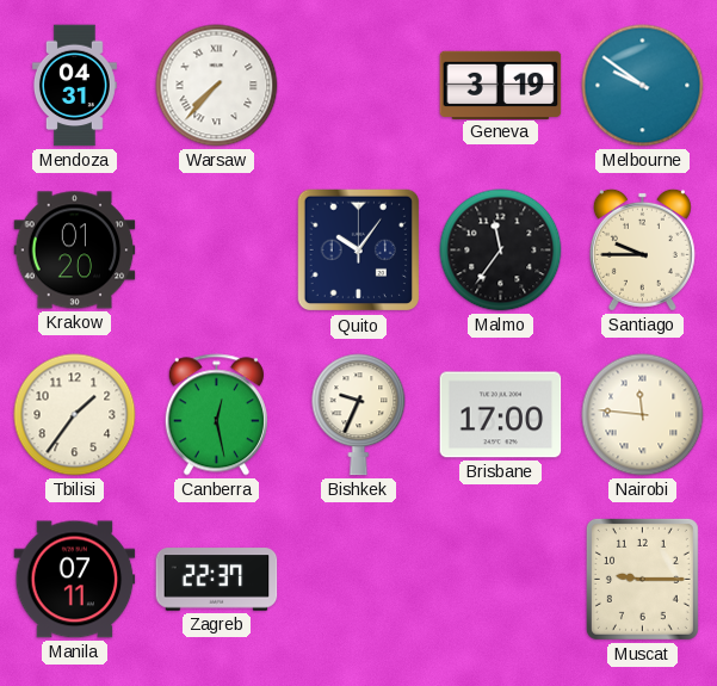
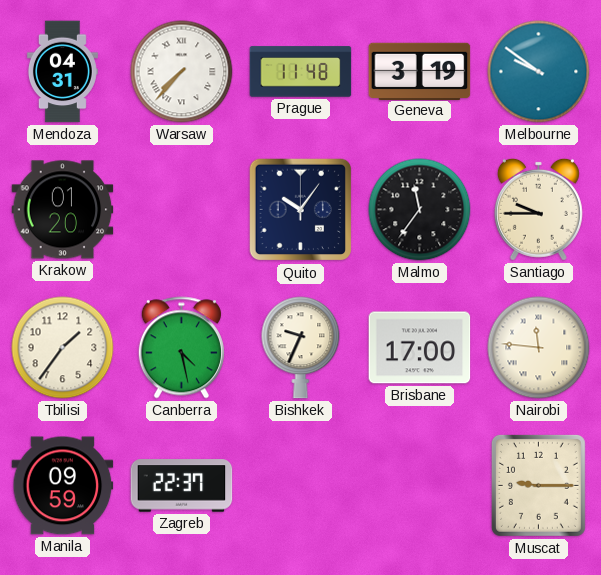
Prague: none -> 11:48
Canberra: 12:28 -> 4:28
Manila: 07:11 -> 09:59
